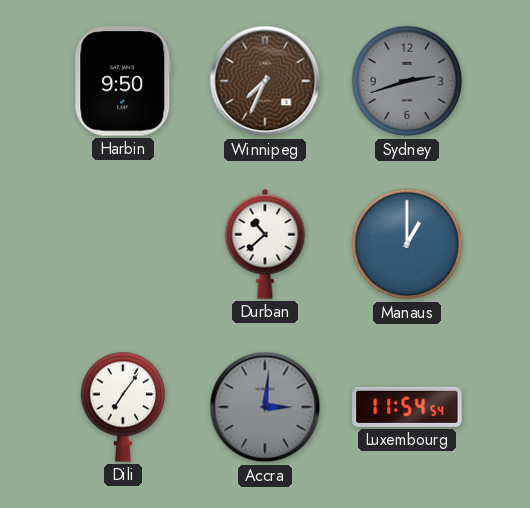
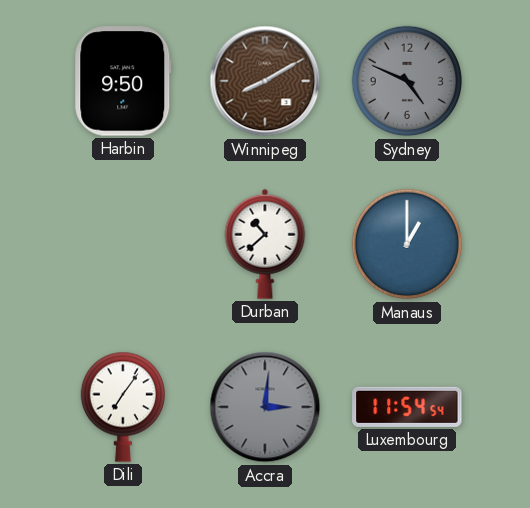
Winnipeg: 7:34 -> 8:10
Sydney: 2:42 -> 4:49
